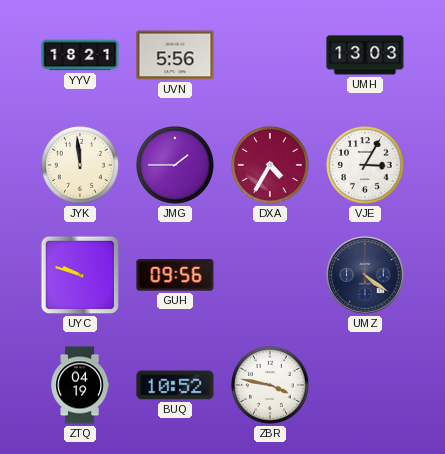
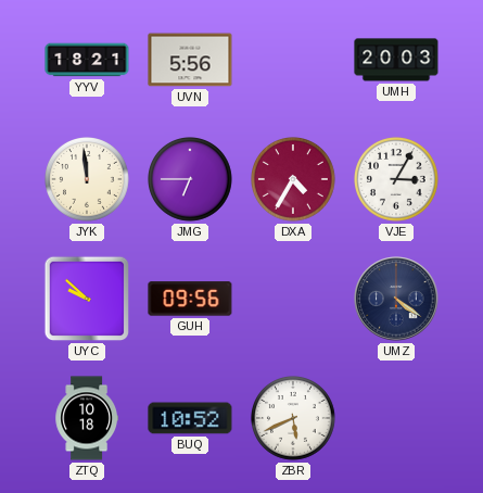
UMH: 13:03 -> 20:03
JMG: 1:45 -> 6:45
UYC: 9:48 -> 9:52
ZTQ: 04:19 -> 10:18
ZBR: 3:47 -> 5:41
